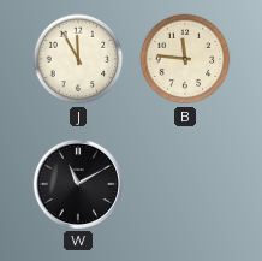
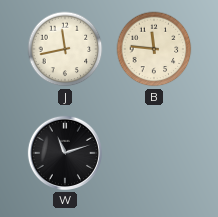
J: 11:55 -> 11:43
W: 11:10 -> 11:12
